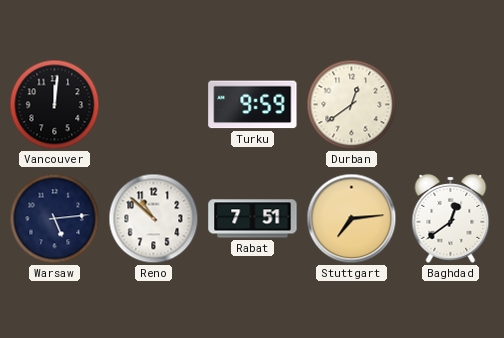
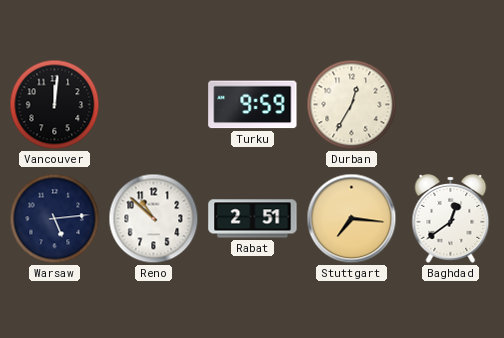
Durban: 12:39 -> 12:35
Rabat: 7:51 -> 2:51
Stuttgart: 7:14 -> 7:16
